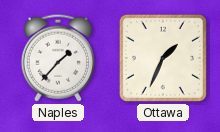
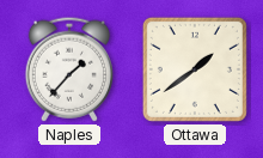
Ottawa: 1:34 -> 1:39
